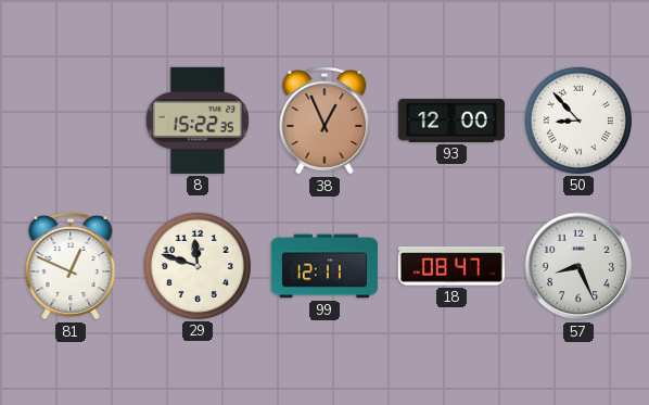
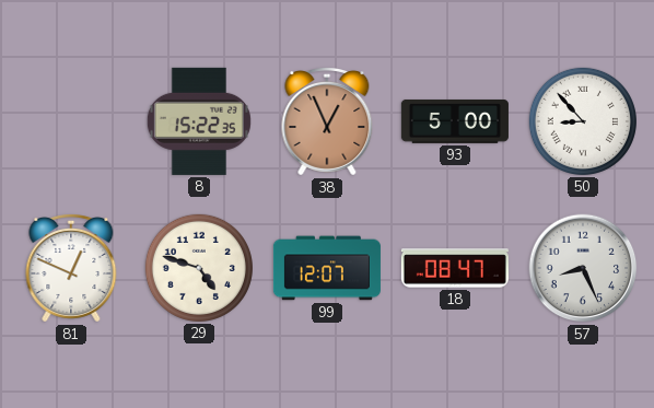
93: 12:00 -> 5:00
29: 11:48 -> 4:48
99: 12:11 -> 12:07
